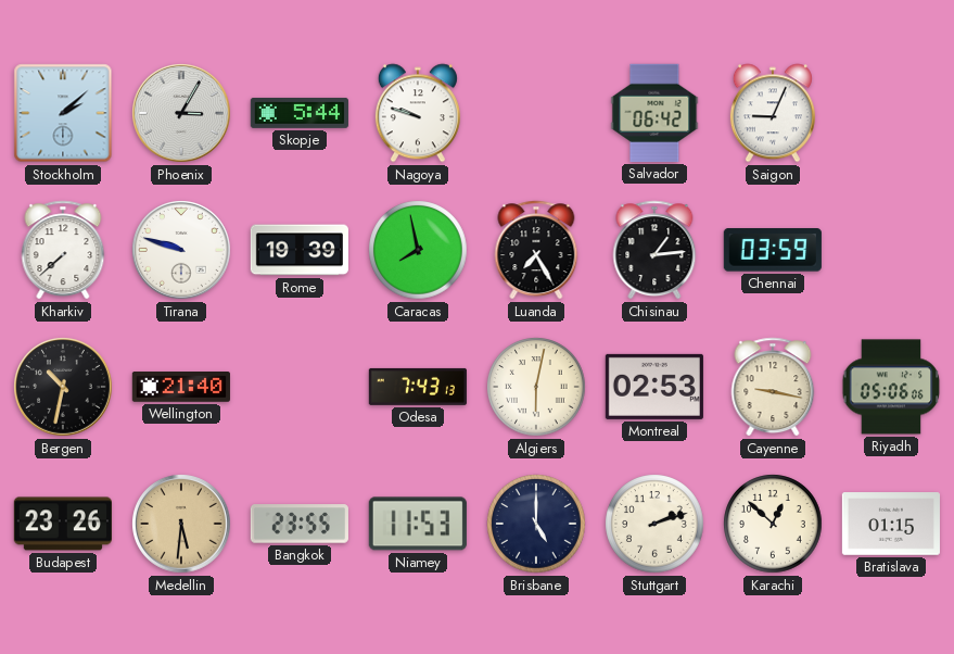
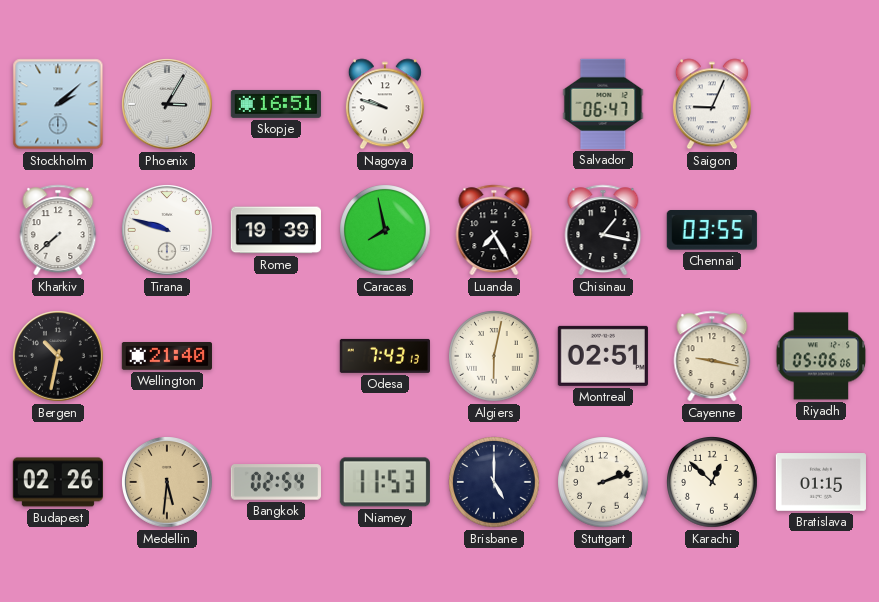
Skopje: 5:44 -> 16:51
Salvador: 06:42 -> 06:47
Chisinau: 1:14 -> 1:17
Chennai: 03:59 -> 03:55
Montreal: 02:53 -> 02:51
Budapest: 23:26 -> 02:26
Bangkok: 23:55 -> 02:54
